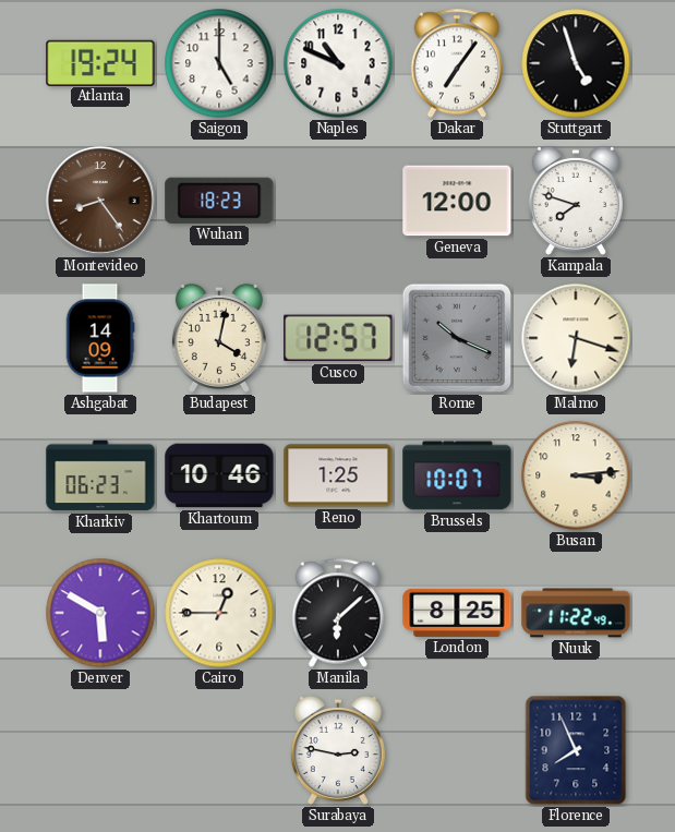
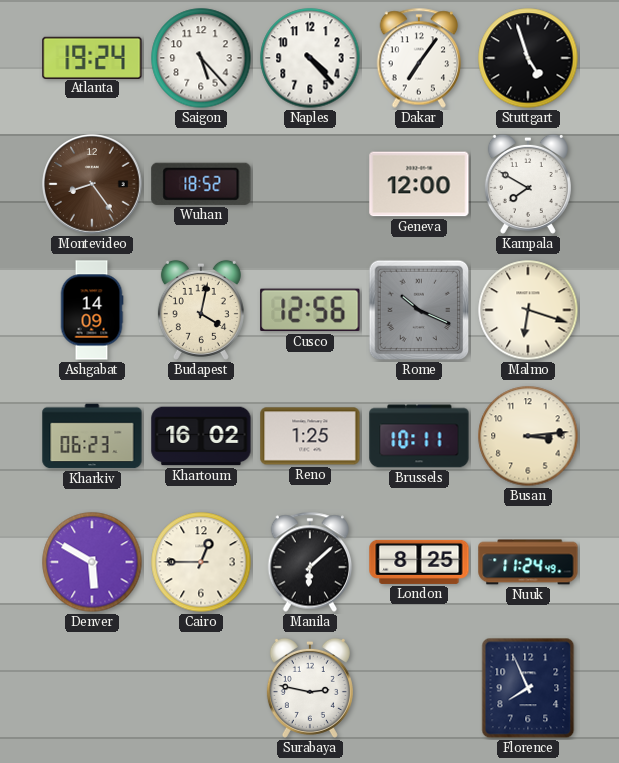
Saigon: 5:00 -> 5:23
Naples: 10:49 -> 4:23
Wuhan: 18:23 -> 18:52
Kampala: 7:48 -> 7:50
Cusco: 12:57 -> 12:56
Khartoum: 10:46 -> 16:02
Brussels: 10:07 -> 10:11
Nuuk: 11:22 -> 11:24
